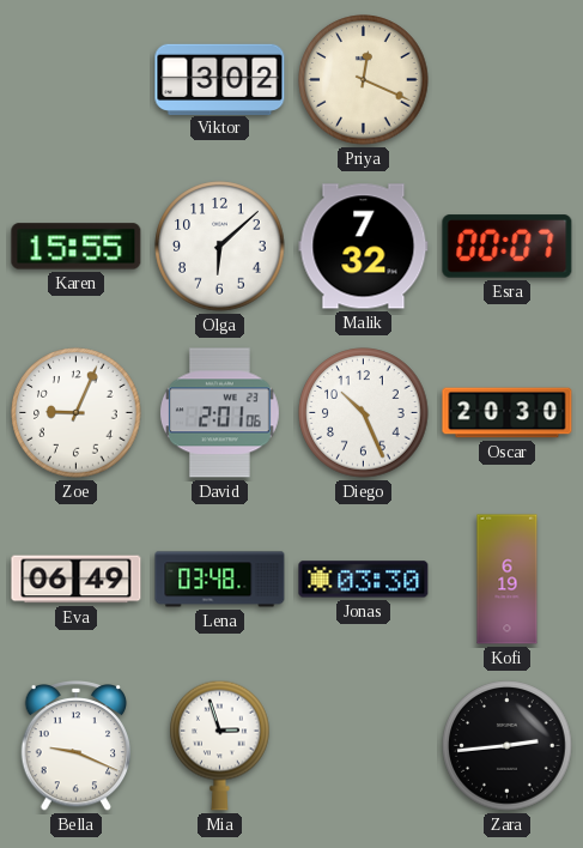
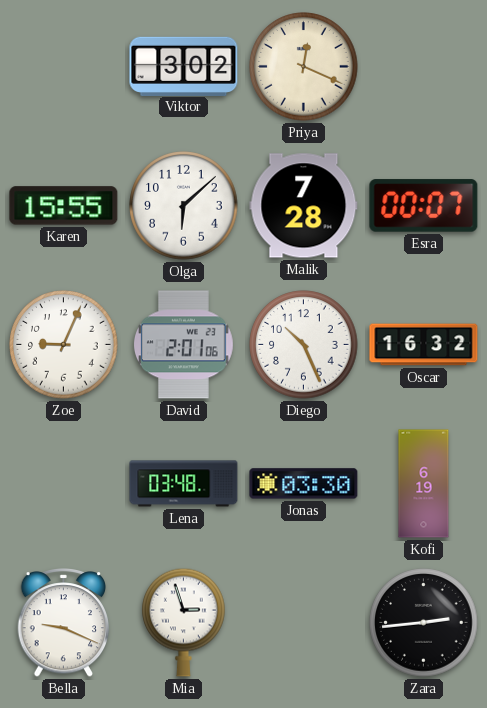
Malik: 7:32 -> 7:28
Oscar: 20:30 -> 16:32
Eva: 06:49 -> none
